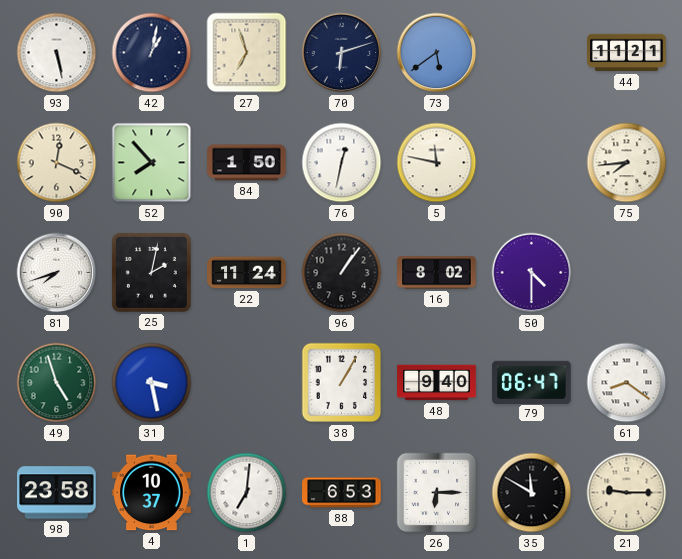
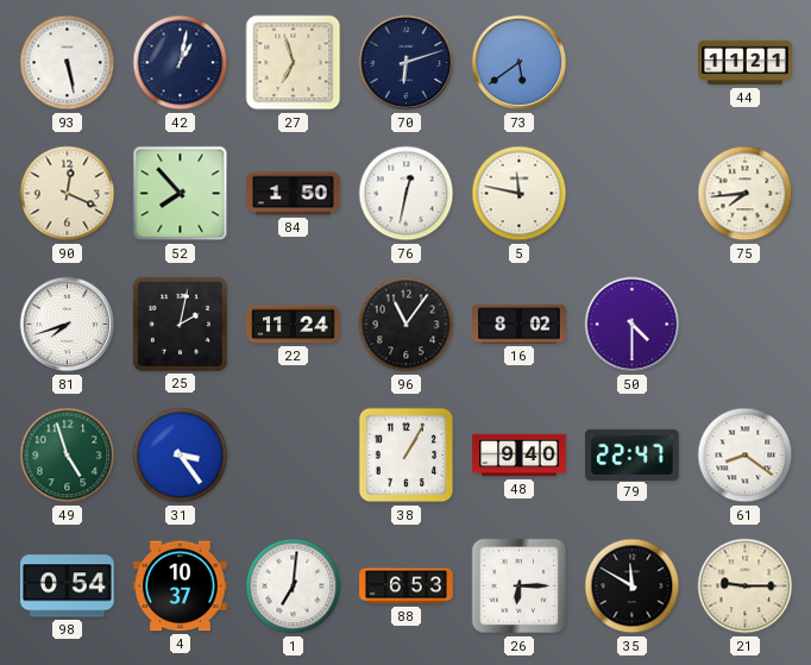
96: 1:06 -> 11:06
31: 3:28 -> 3:24
79: 06:47 -> 22:47
98: 23:58 -> 0:54
